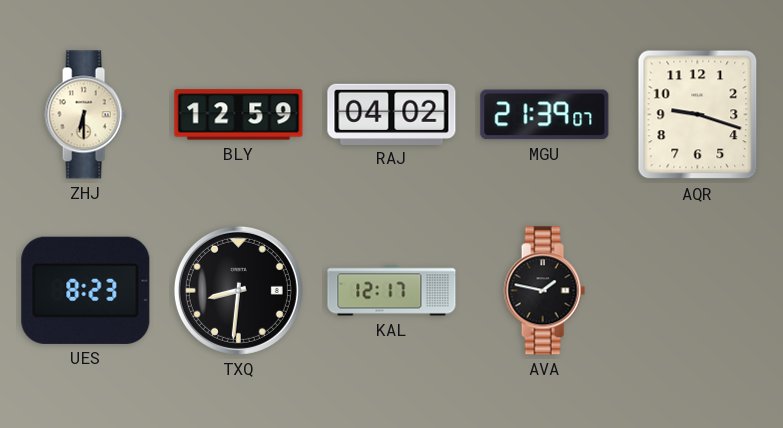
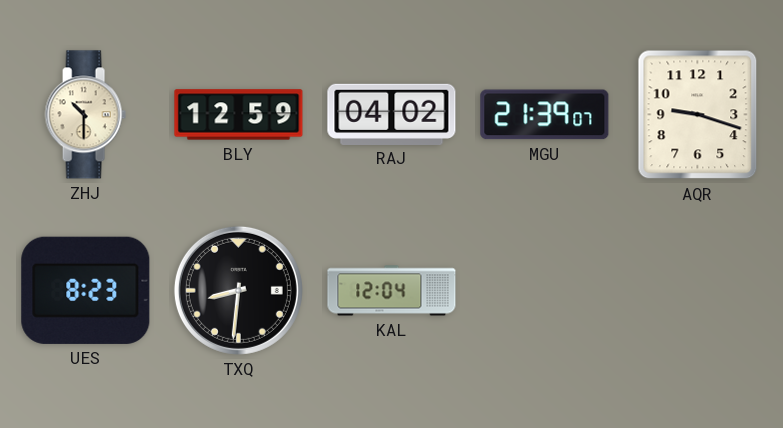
ZHJ: 6:30 -> 10:30
KAL: 12:17 -> 12:04
AVA: 1:47 -> none
